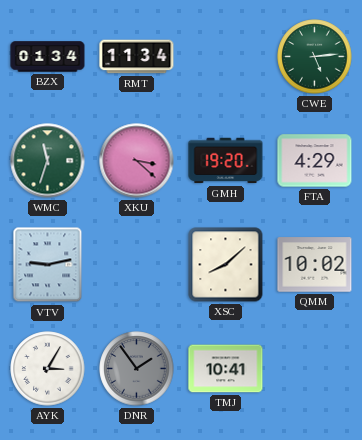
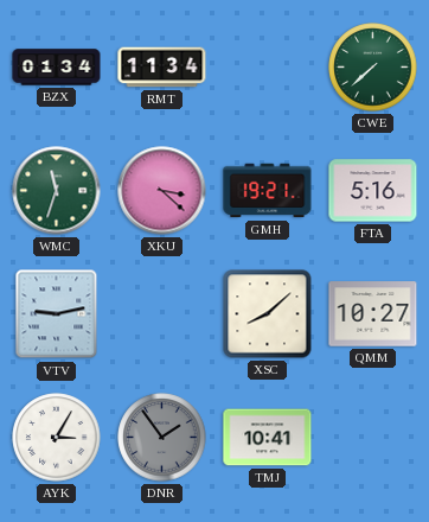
CWE: 5:14 -> 7:38
GMH: 19:20 -> 19:21
FTA: 4:29 -> 5:16
QMM: 10:02 -> 10:27
